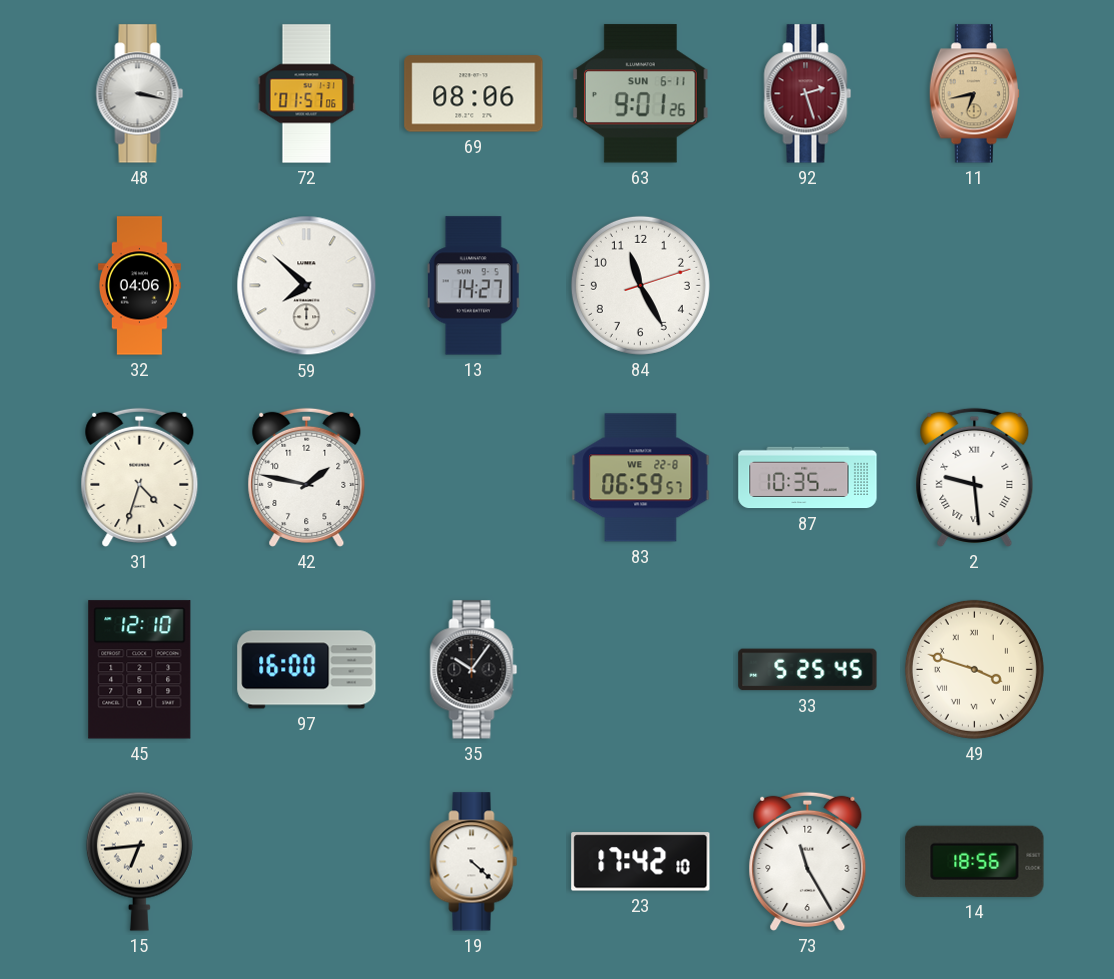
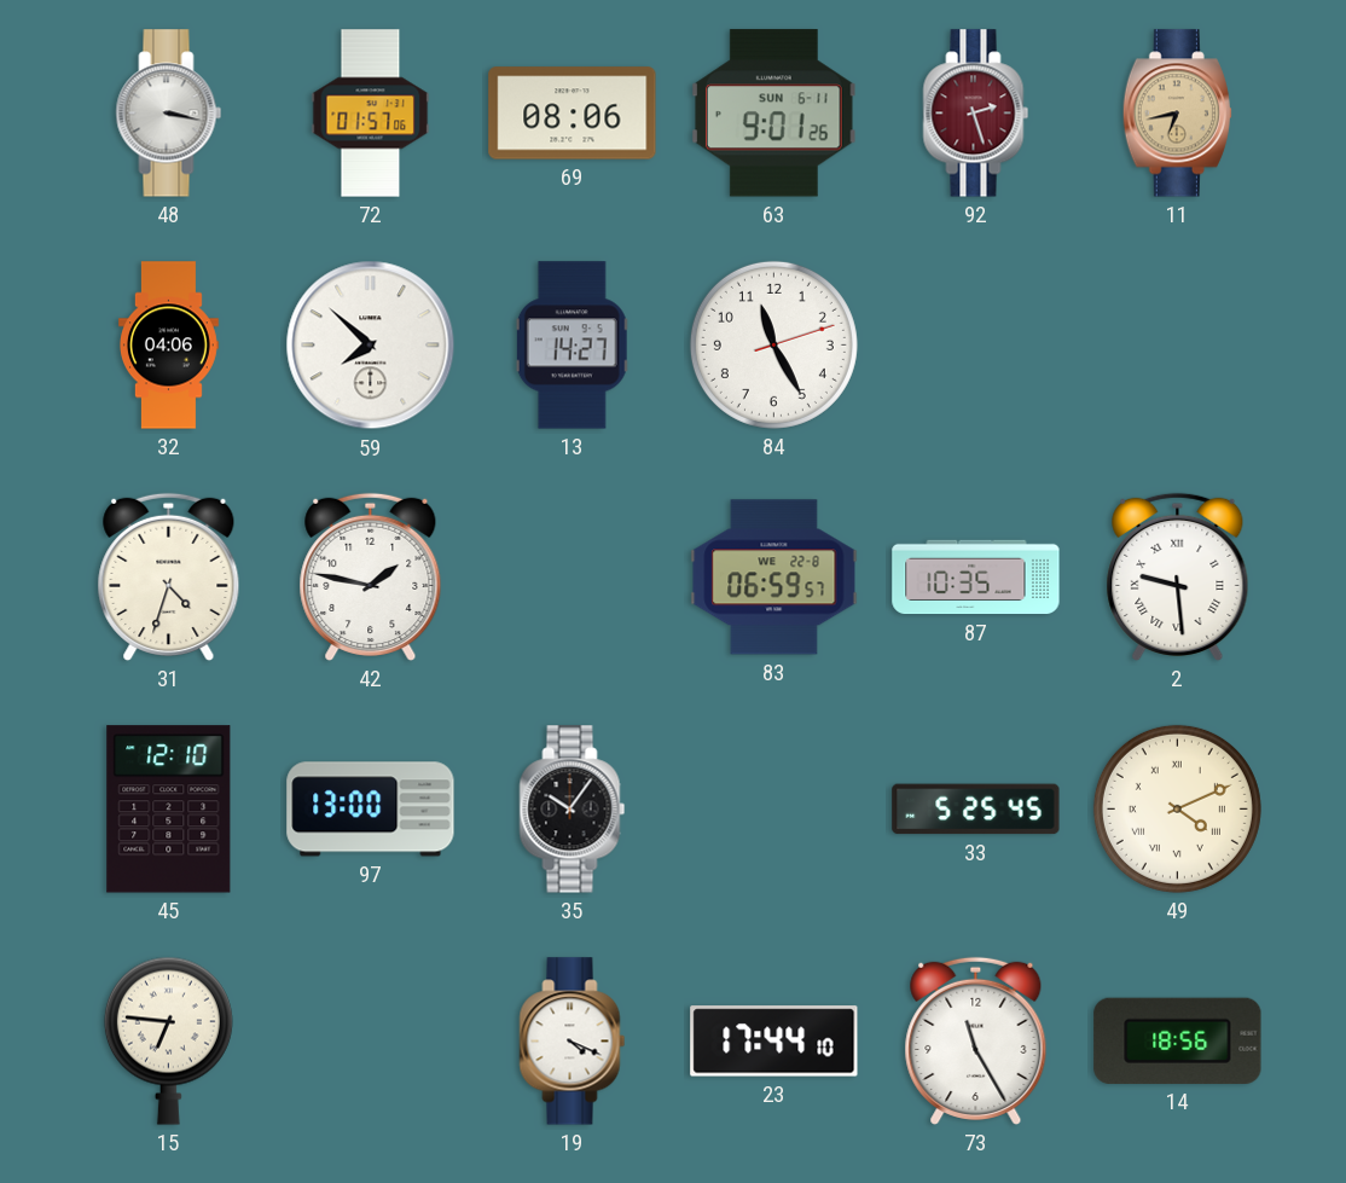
97: 16:00 -> 13:00
49: 3:48 -> 4:11
15: 6:44 -> 6:46
19: 4:22 -> 4:19
23: 17:42 -> 17:44
